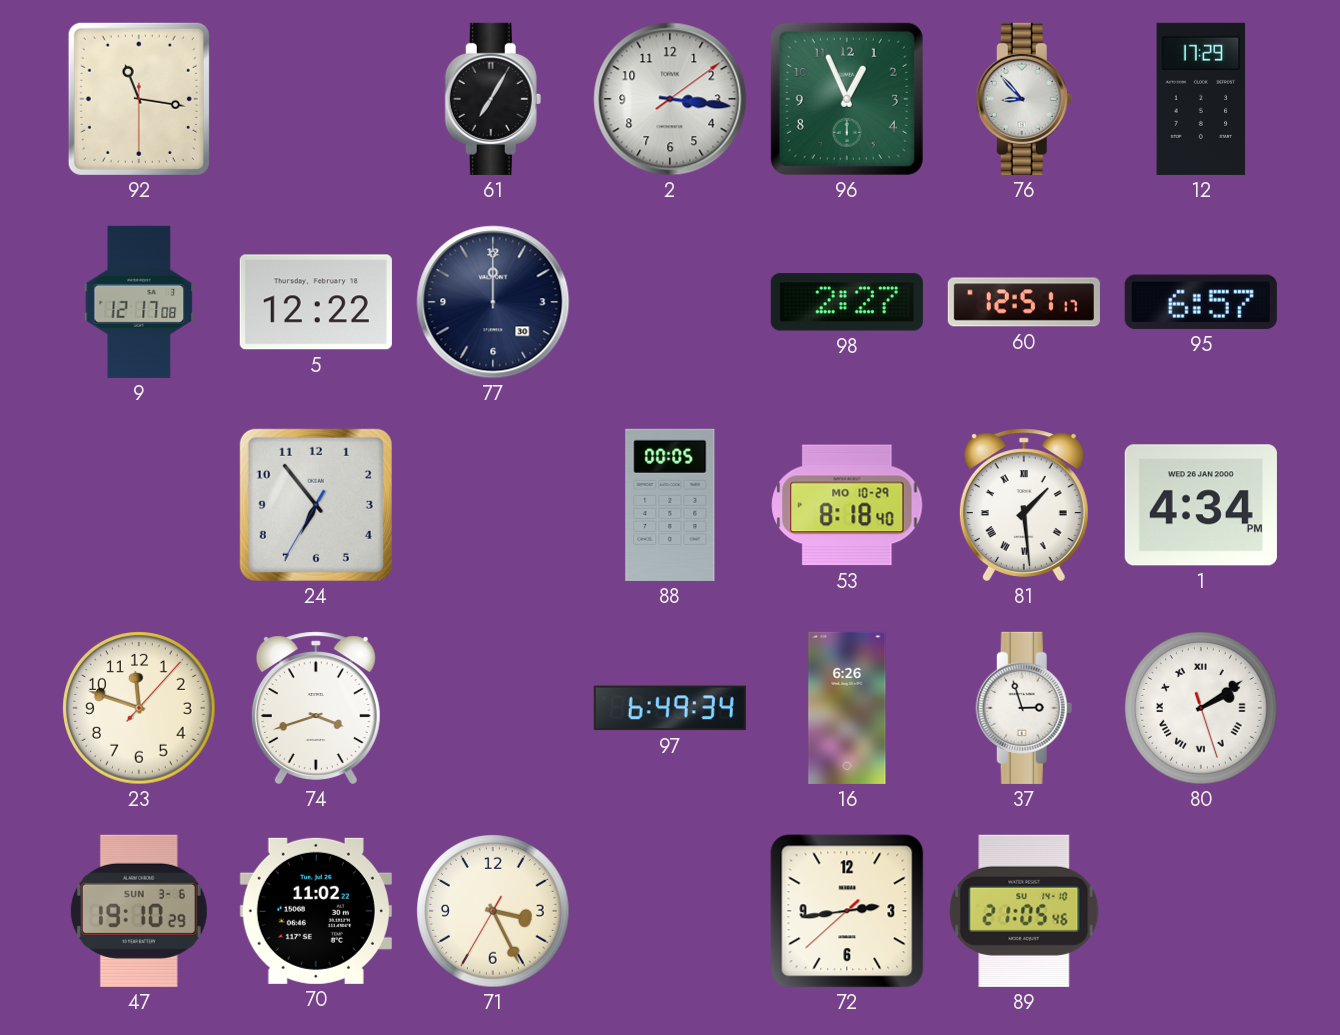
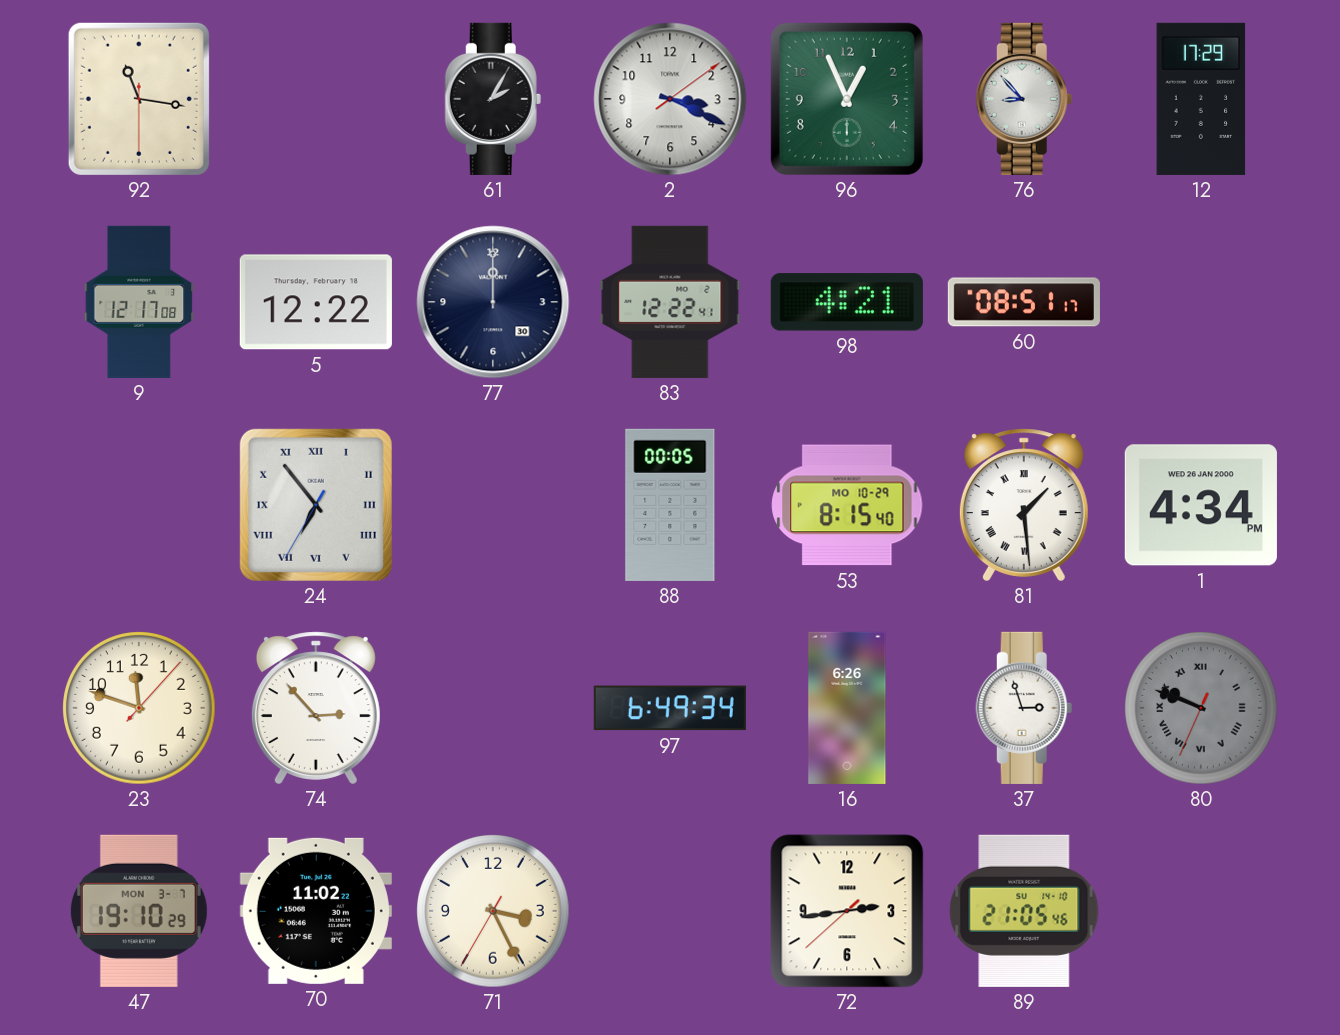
61: 7:05 -> 2:05
2: 3:16 -> 3:19
83: none -> 12:22
98: 2:27 -> 4:21
60: 12:51 -> 08:51
95: 6:57 -> none
24 numerals: Arabic -> Roman
53: 8:18 -> 8:15
74: 3:42 -> 2:53
80: 2:09 -> 9:48
80 dial: white -> grey
47 date: SUN 3-6 -> MON 3-7
